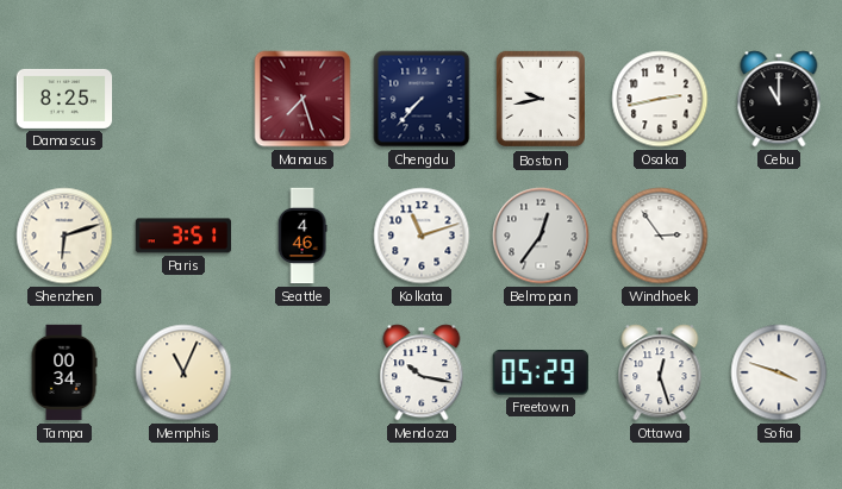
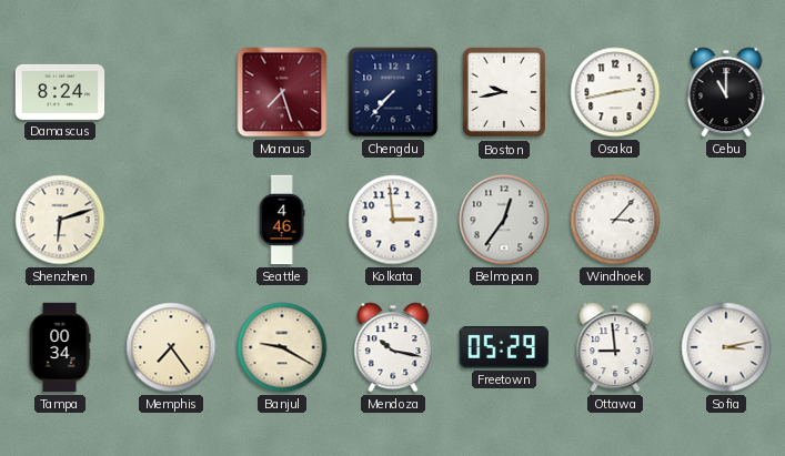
Damascus: 8:25 -> 8:24
Paris: 3:51 -> none
Kolkata: 11:12 -> 2:59
Windhoek: 2:54 -> 3:07
Memphis: 11:04 -> 7:24
Banjul: none -> 9:20
Ottawa: 12:27 -> 8:59
Sofia: 3:48 -> 3:13
